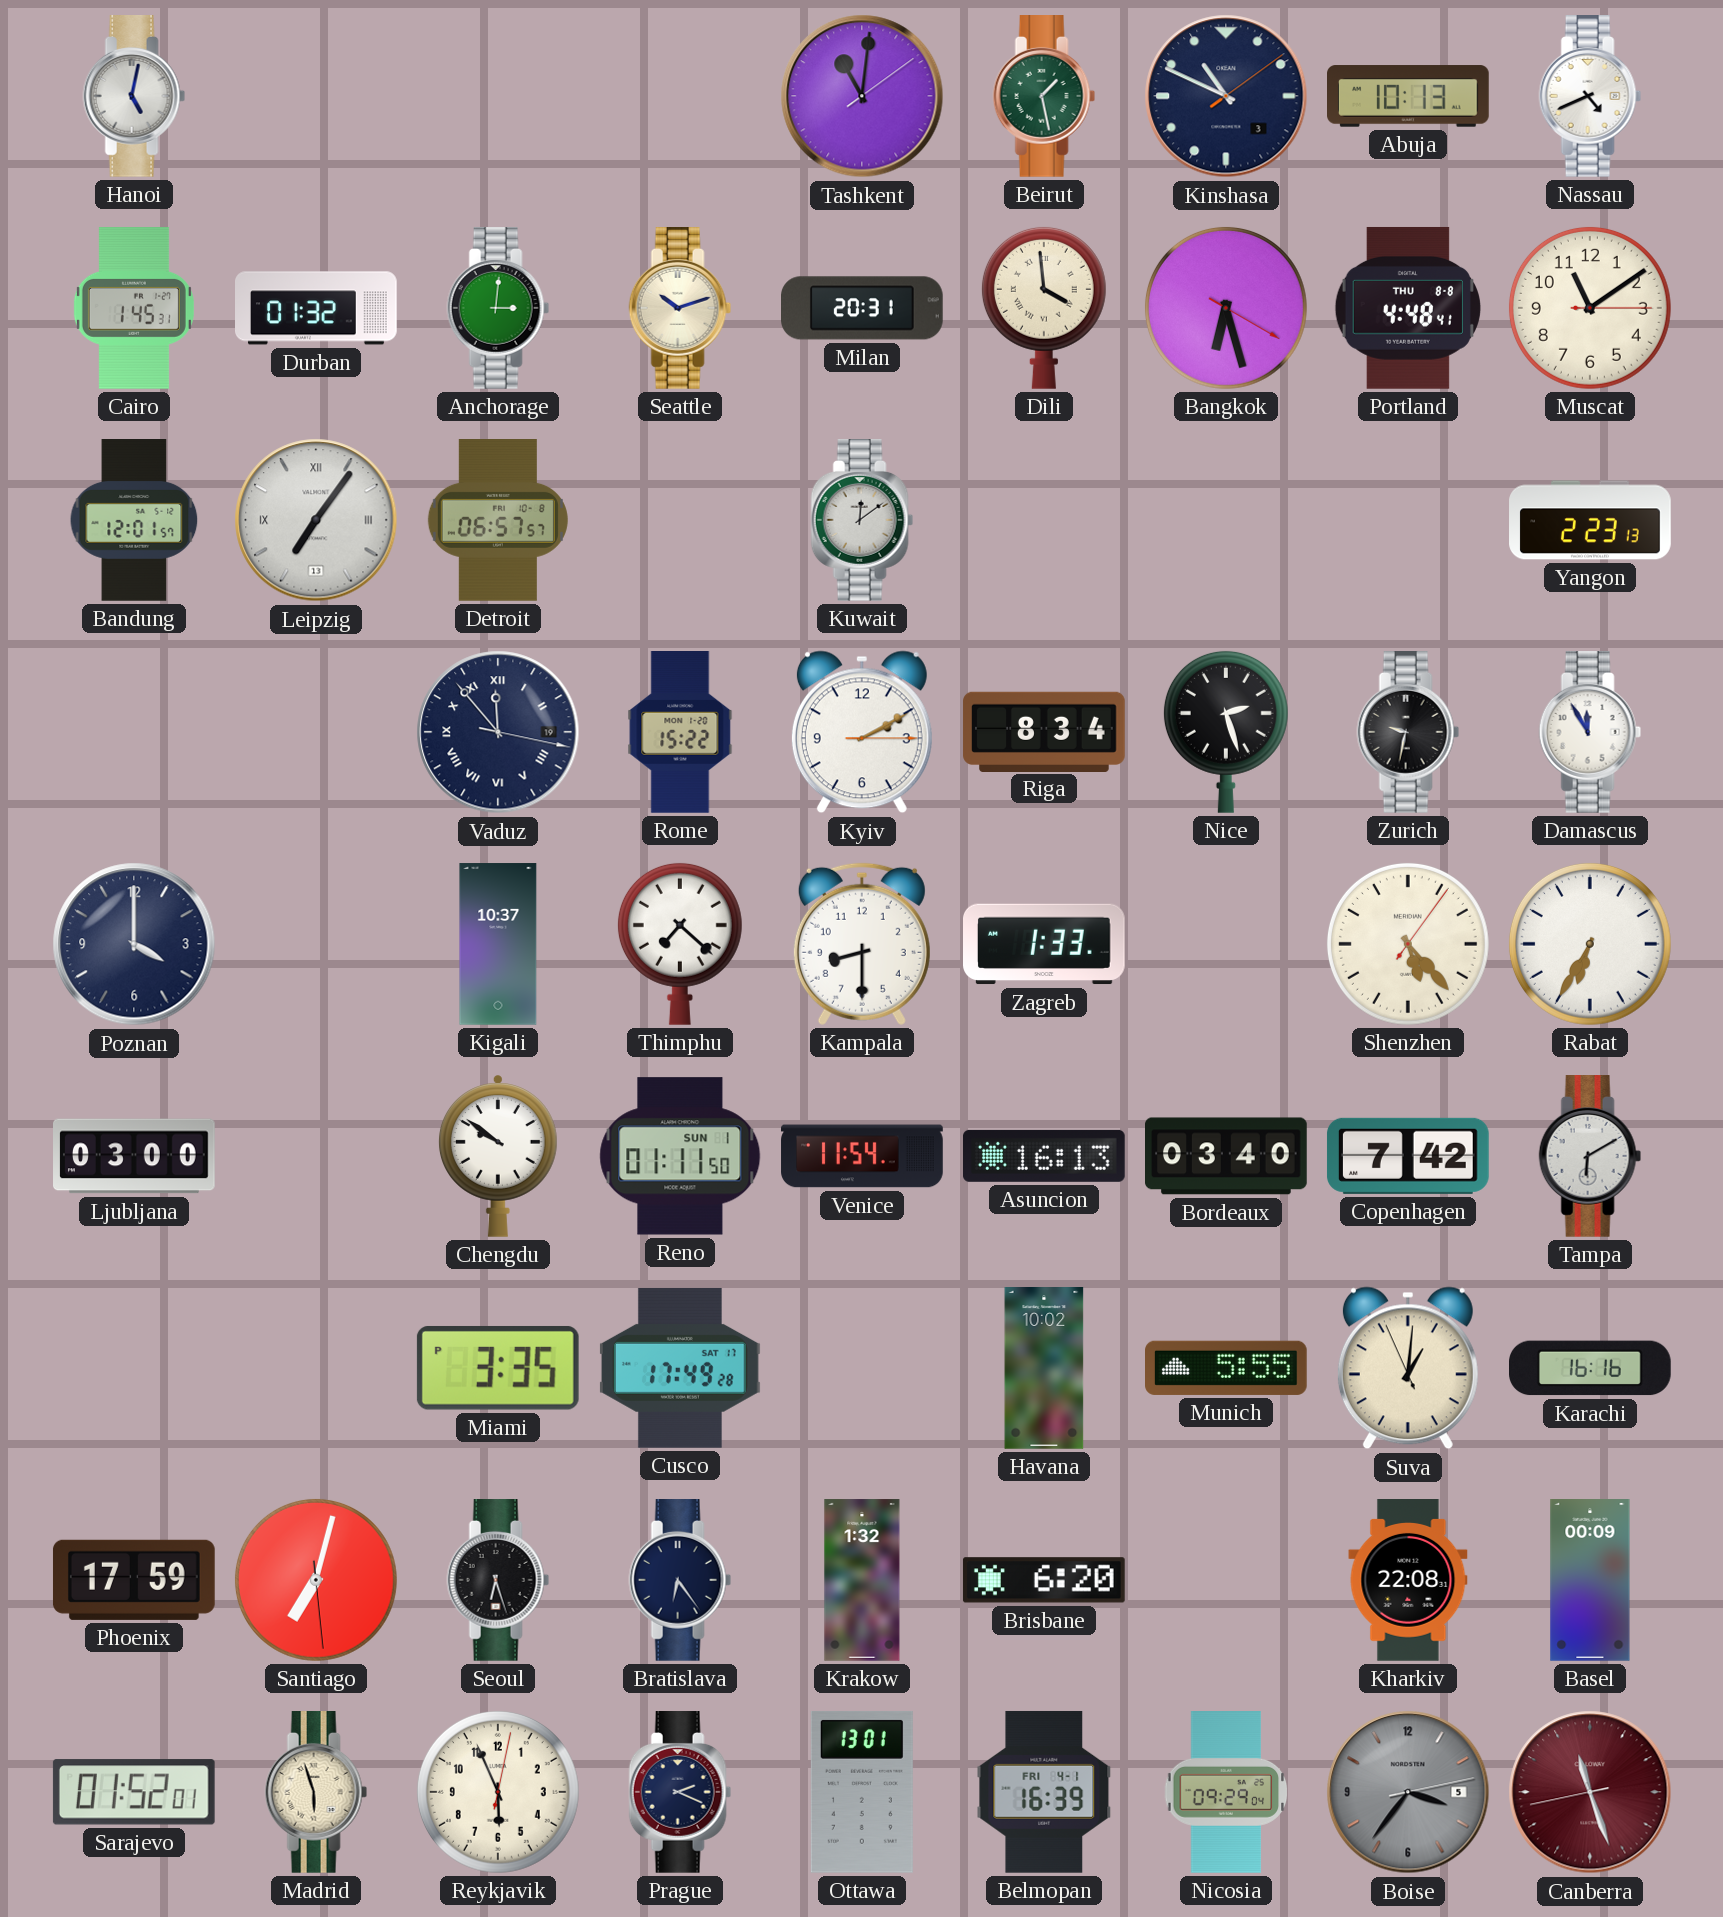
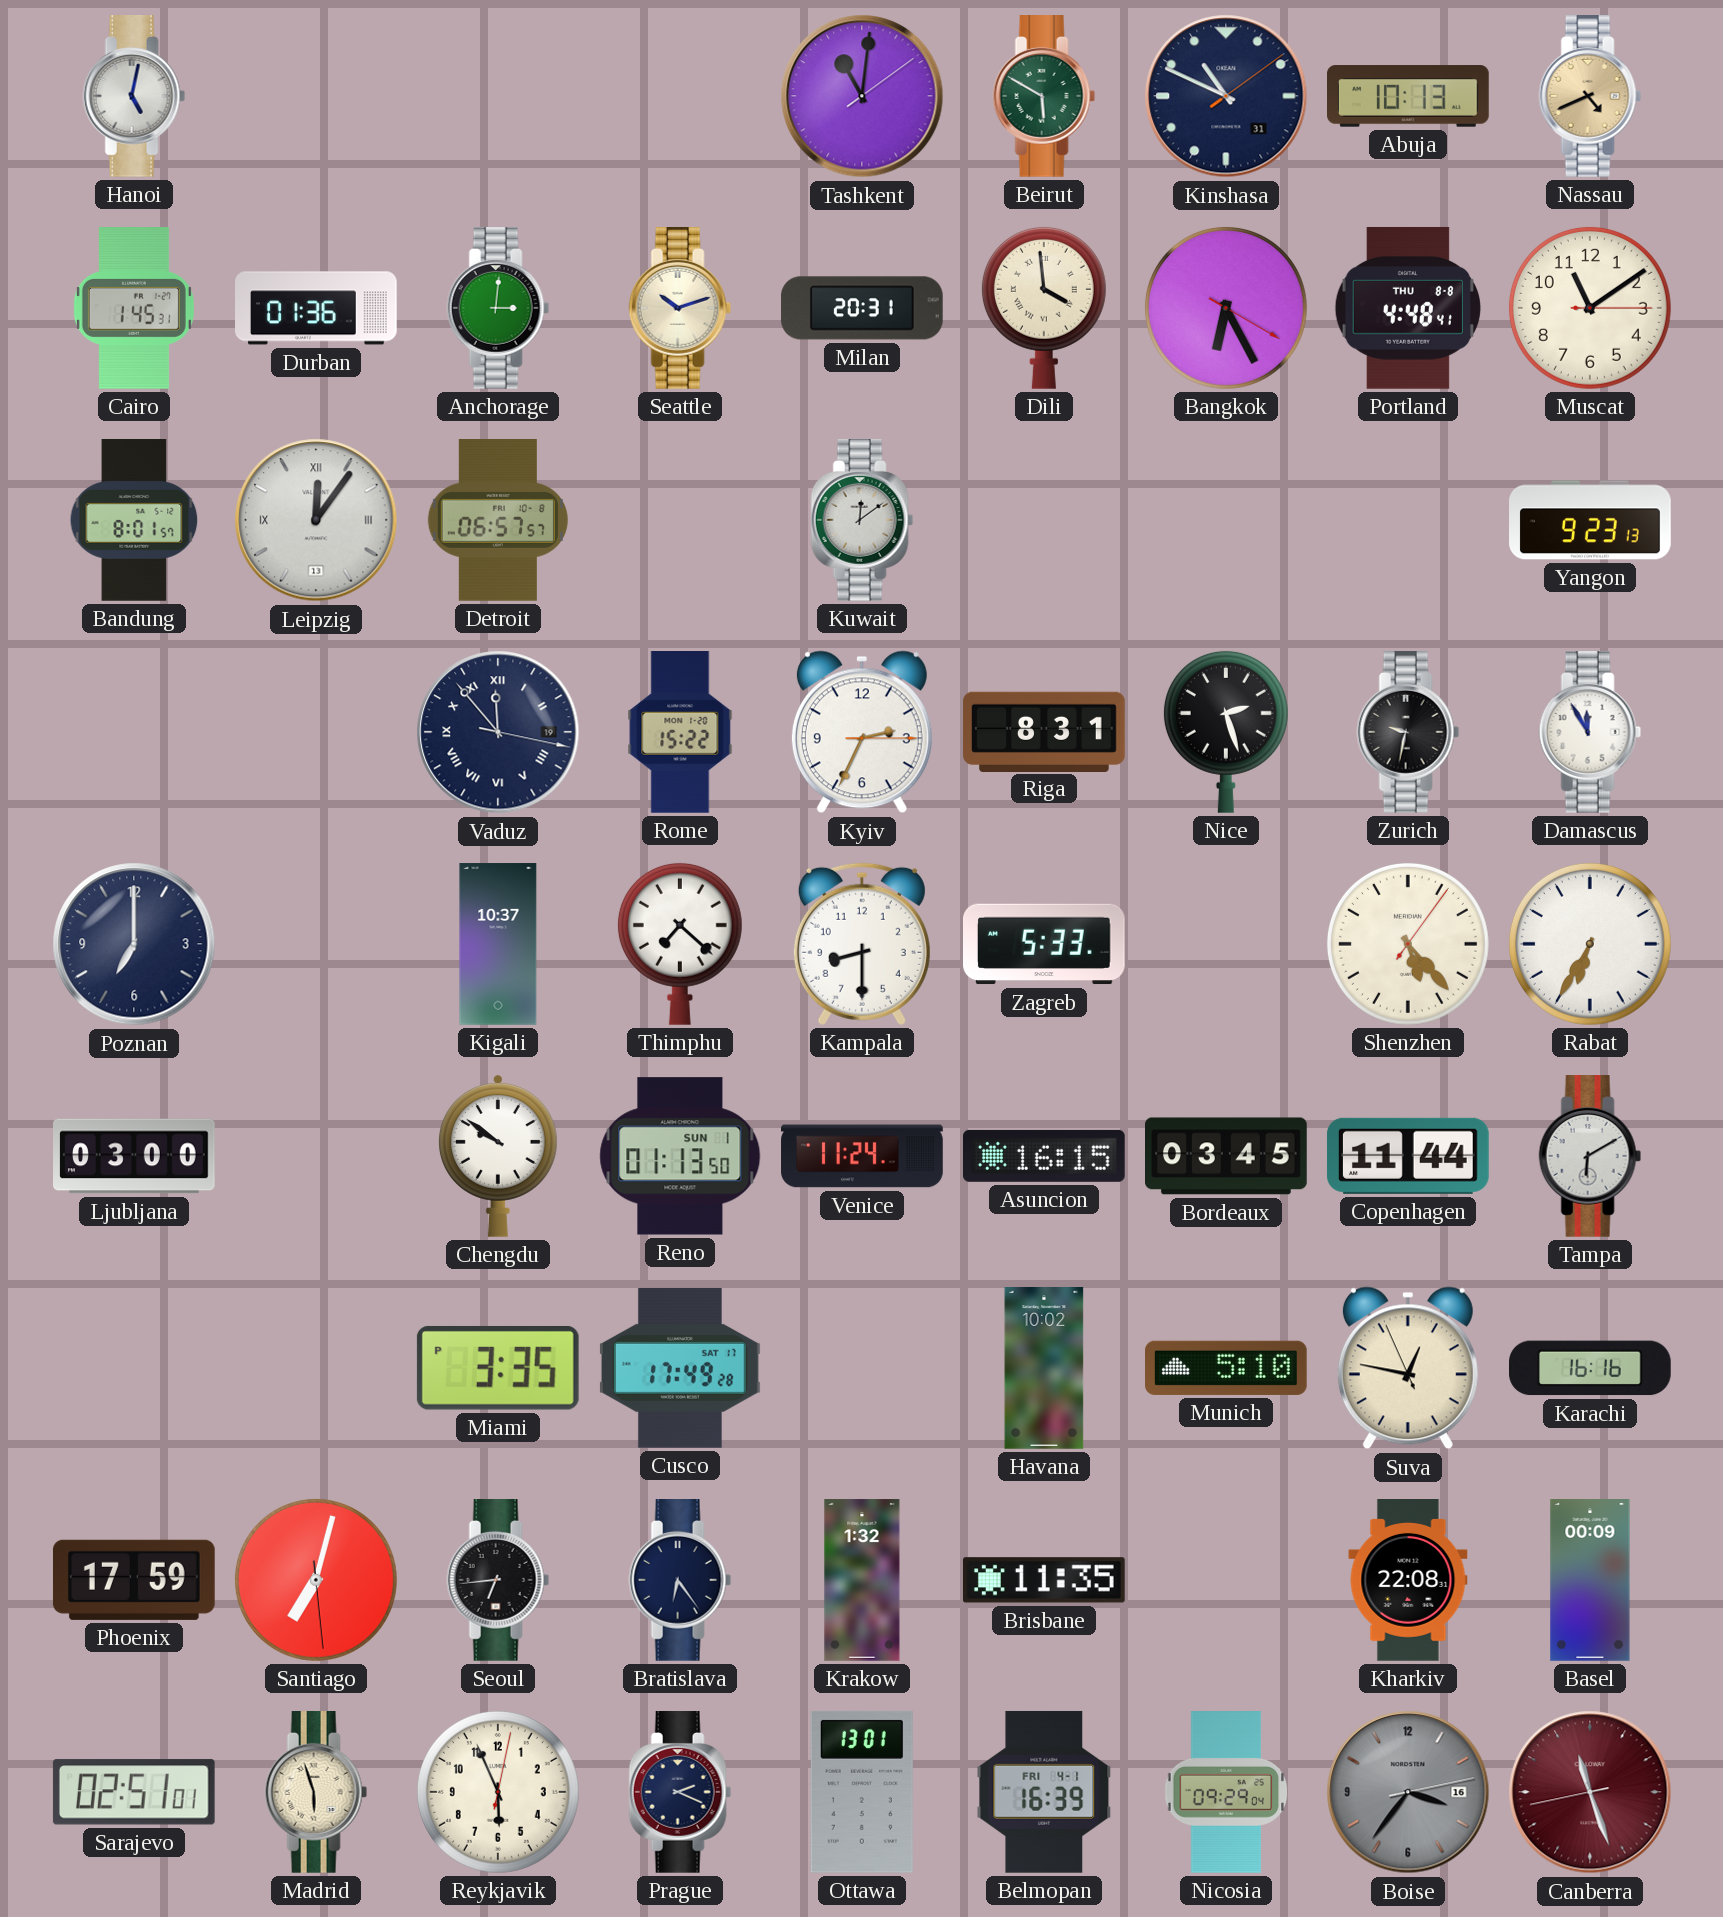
Beirut: 1:28 -> 5:50
Kinshasa date: 3 -> 31
Nassau dial: white -> champagne
Durban: 01:32 -> 01:36
Bangkok: 6:27 -> 6:25
Bandung: 12:01 -> 8:01
Leipzig: 7:06 -> 12:06
Yangon: 2:23 -> 9:23
Kyiv: 2:10 -> 2:34
Riga: 8:34 -> 8:31
Poznan: 4:00 -> 7:00
Zagreb: 1:33 -> 5:33
Reno: 01:11 -> 01:13
Venice: 11:54 -> 11:24
Asuncion: 16:13 -> 16:15
Bordeaux: 03:40 -> 03:45
Copenhagen: 7:42 -> 11:44
Munich: 5:55 -> 5:10
Suva: 1:00 -> 12:46
Seoul: 6:27 -> 6:44
Brisbane: 6:20 -> 11:35
Sarajevo: 01:52 -> 02:51
Boise date: 5 -> 16
